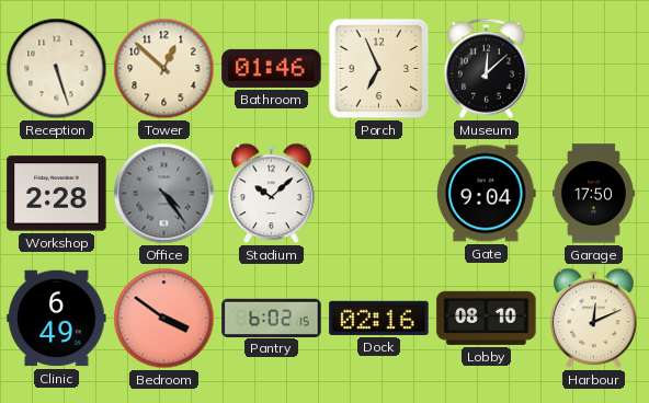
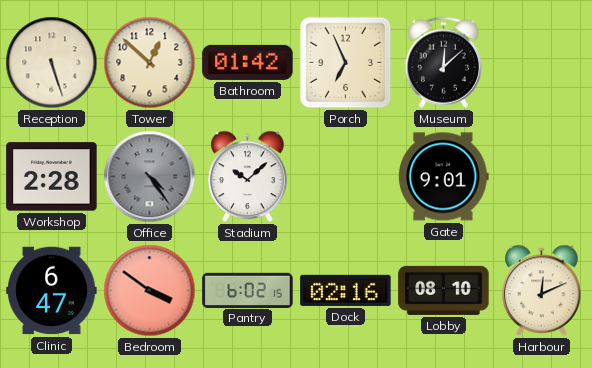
Bathroom: 01:46 -> 01:42
Gate: 9:04 -> 9:01
Garage: 17:50 -> none
Clinic: 6:49 -> 6:47
